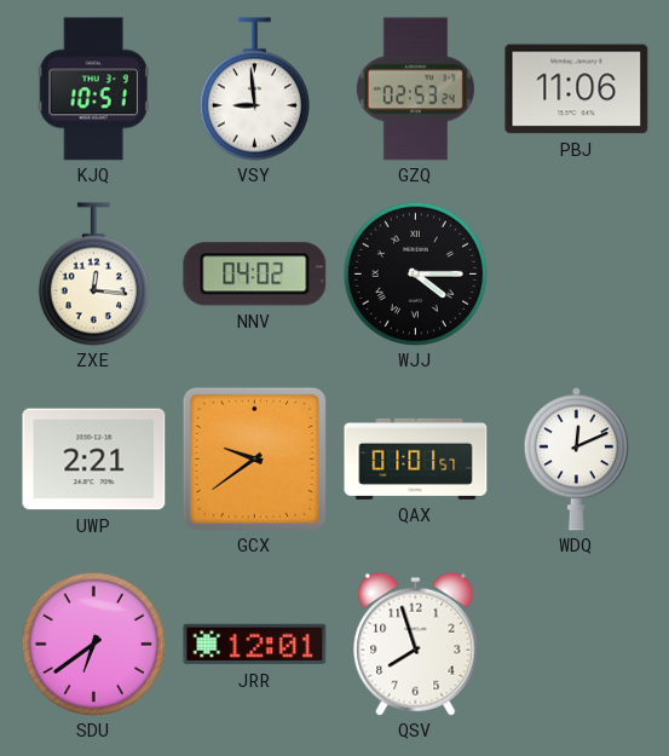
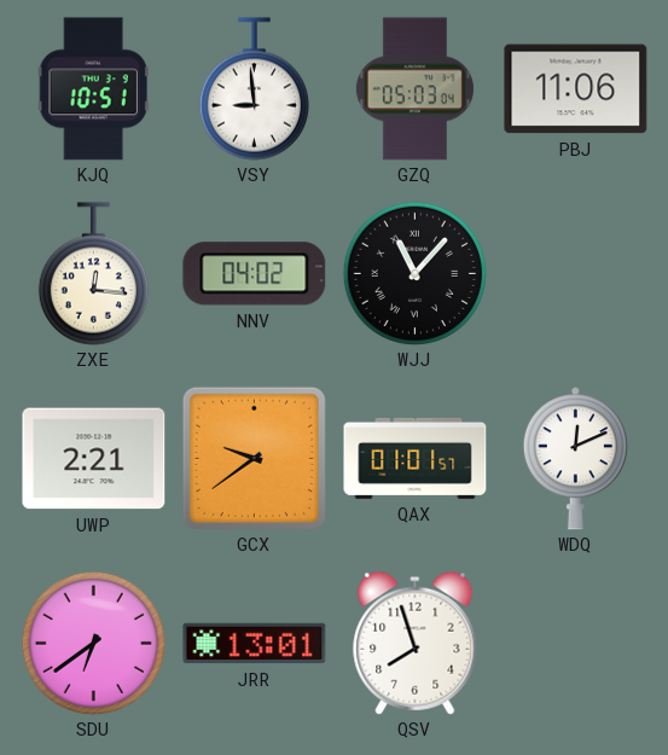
GZQ: 02:53 -> 05:03
WJJ: 4:15 -> 11:07
JRR: 12:01 -> 13:01
